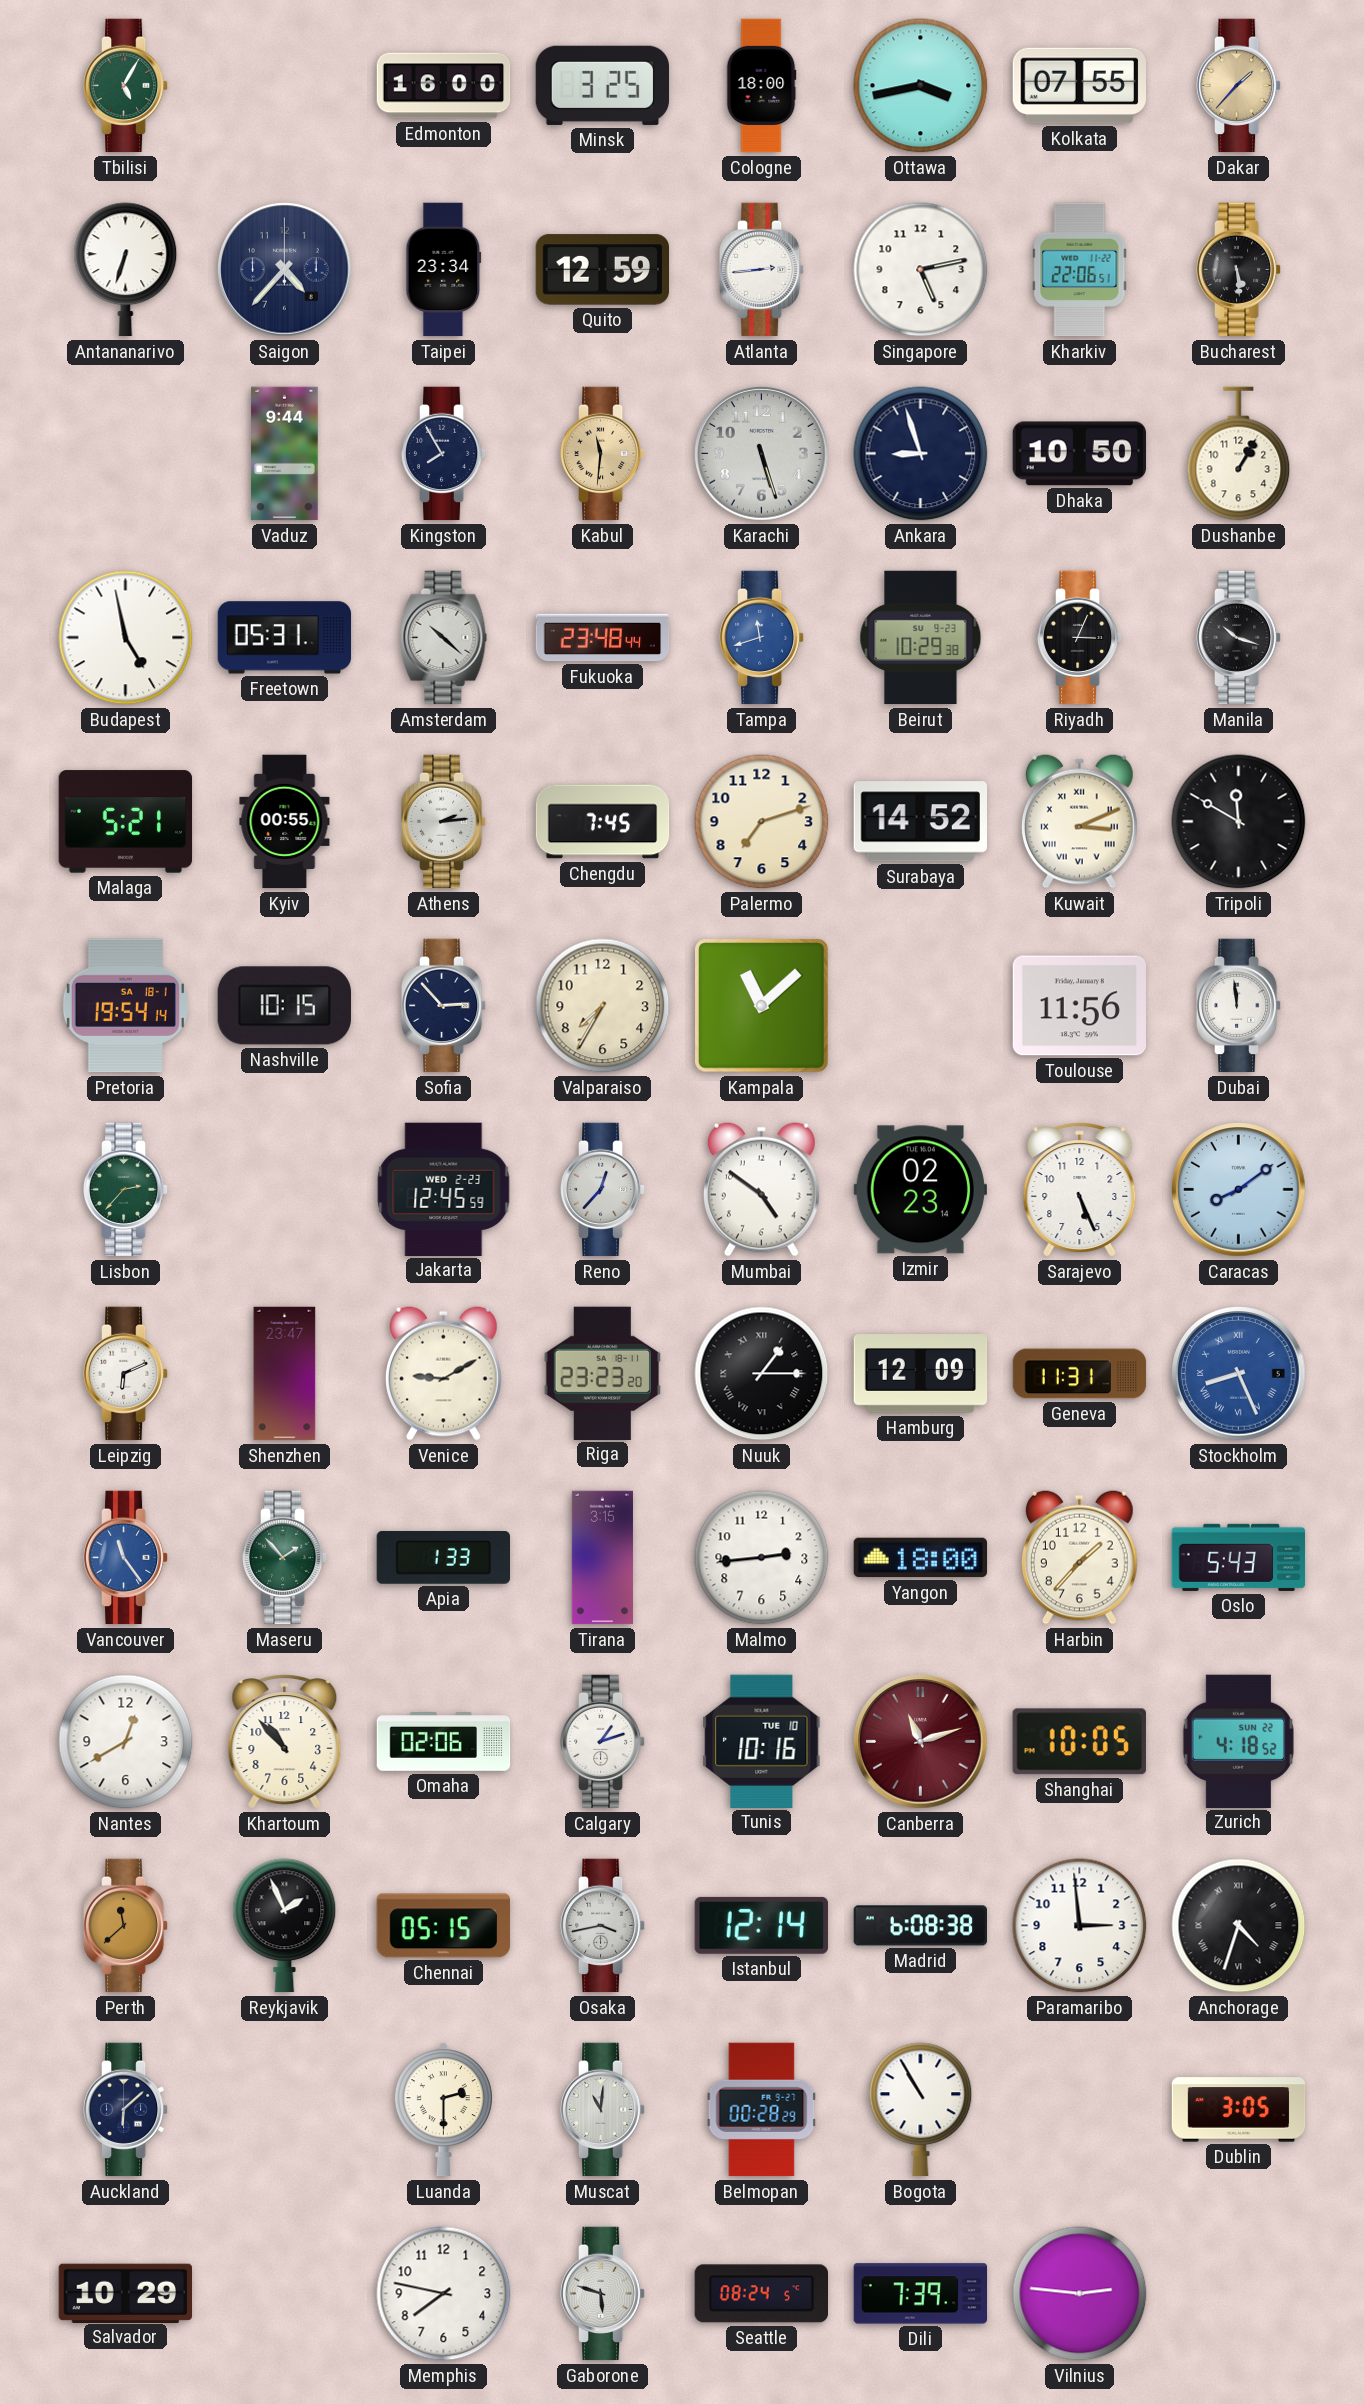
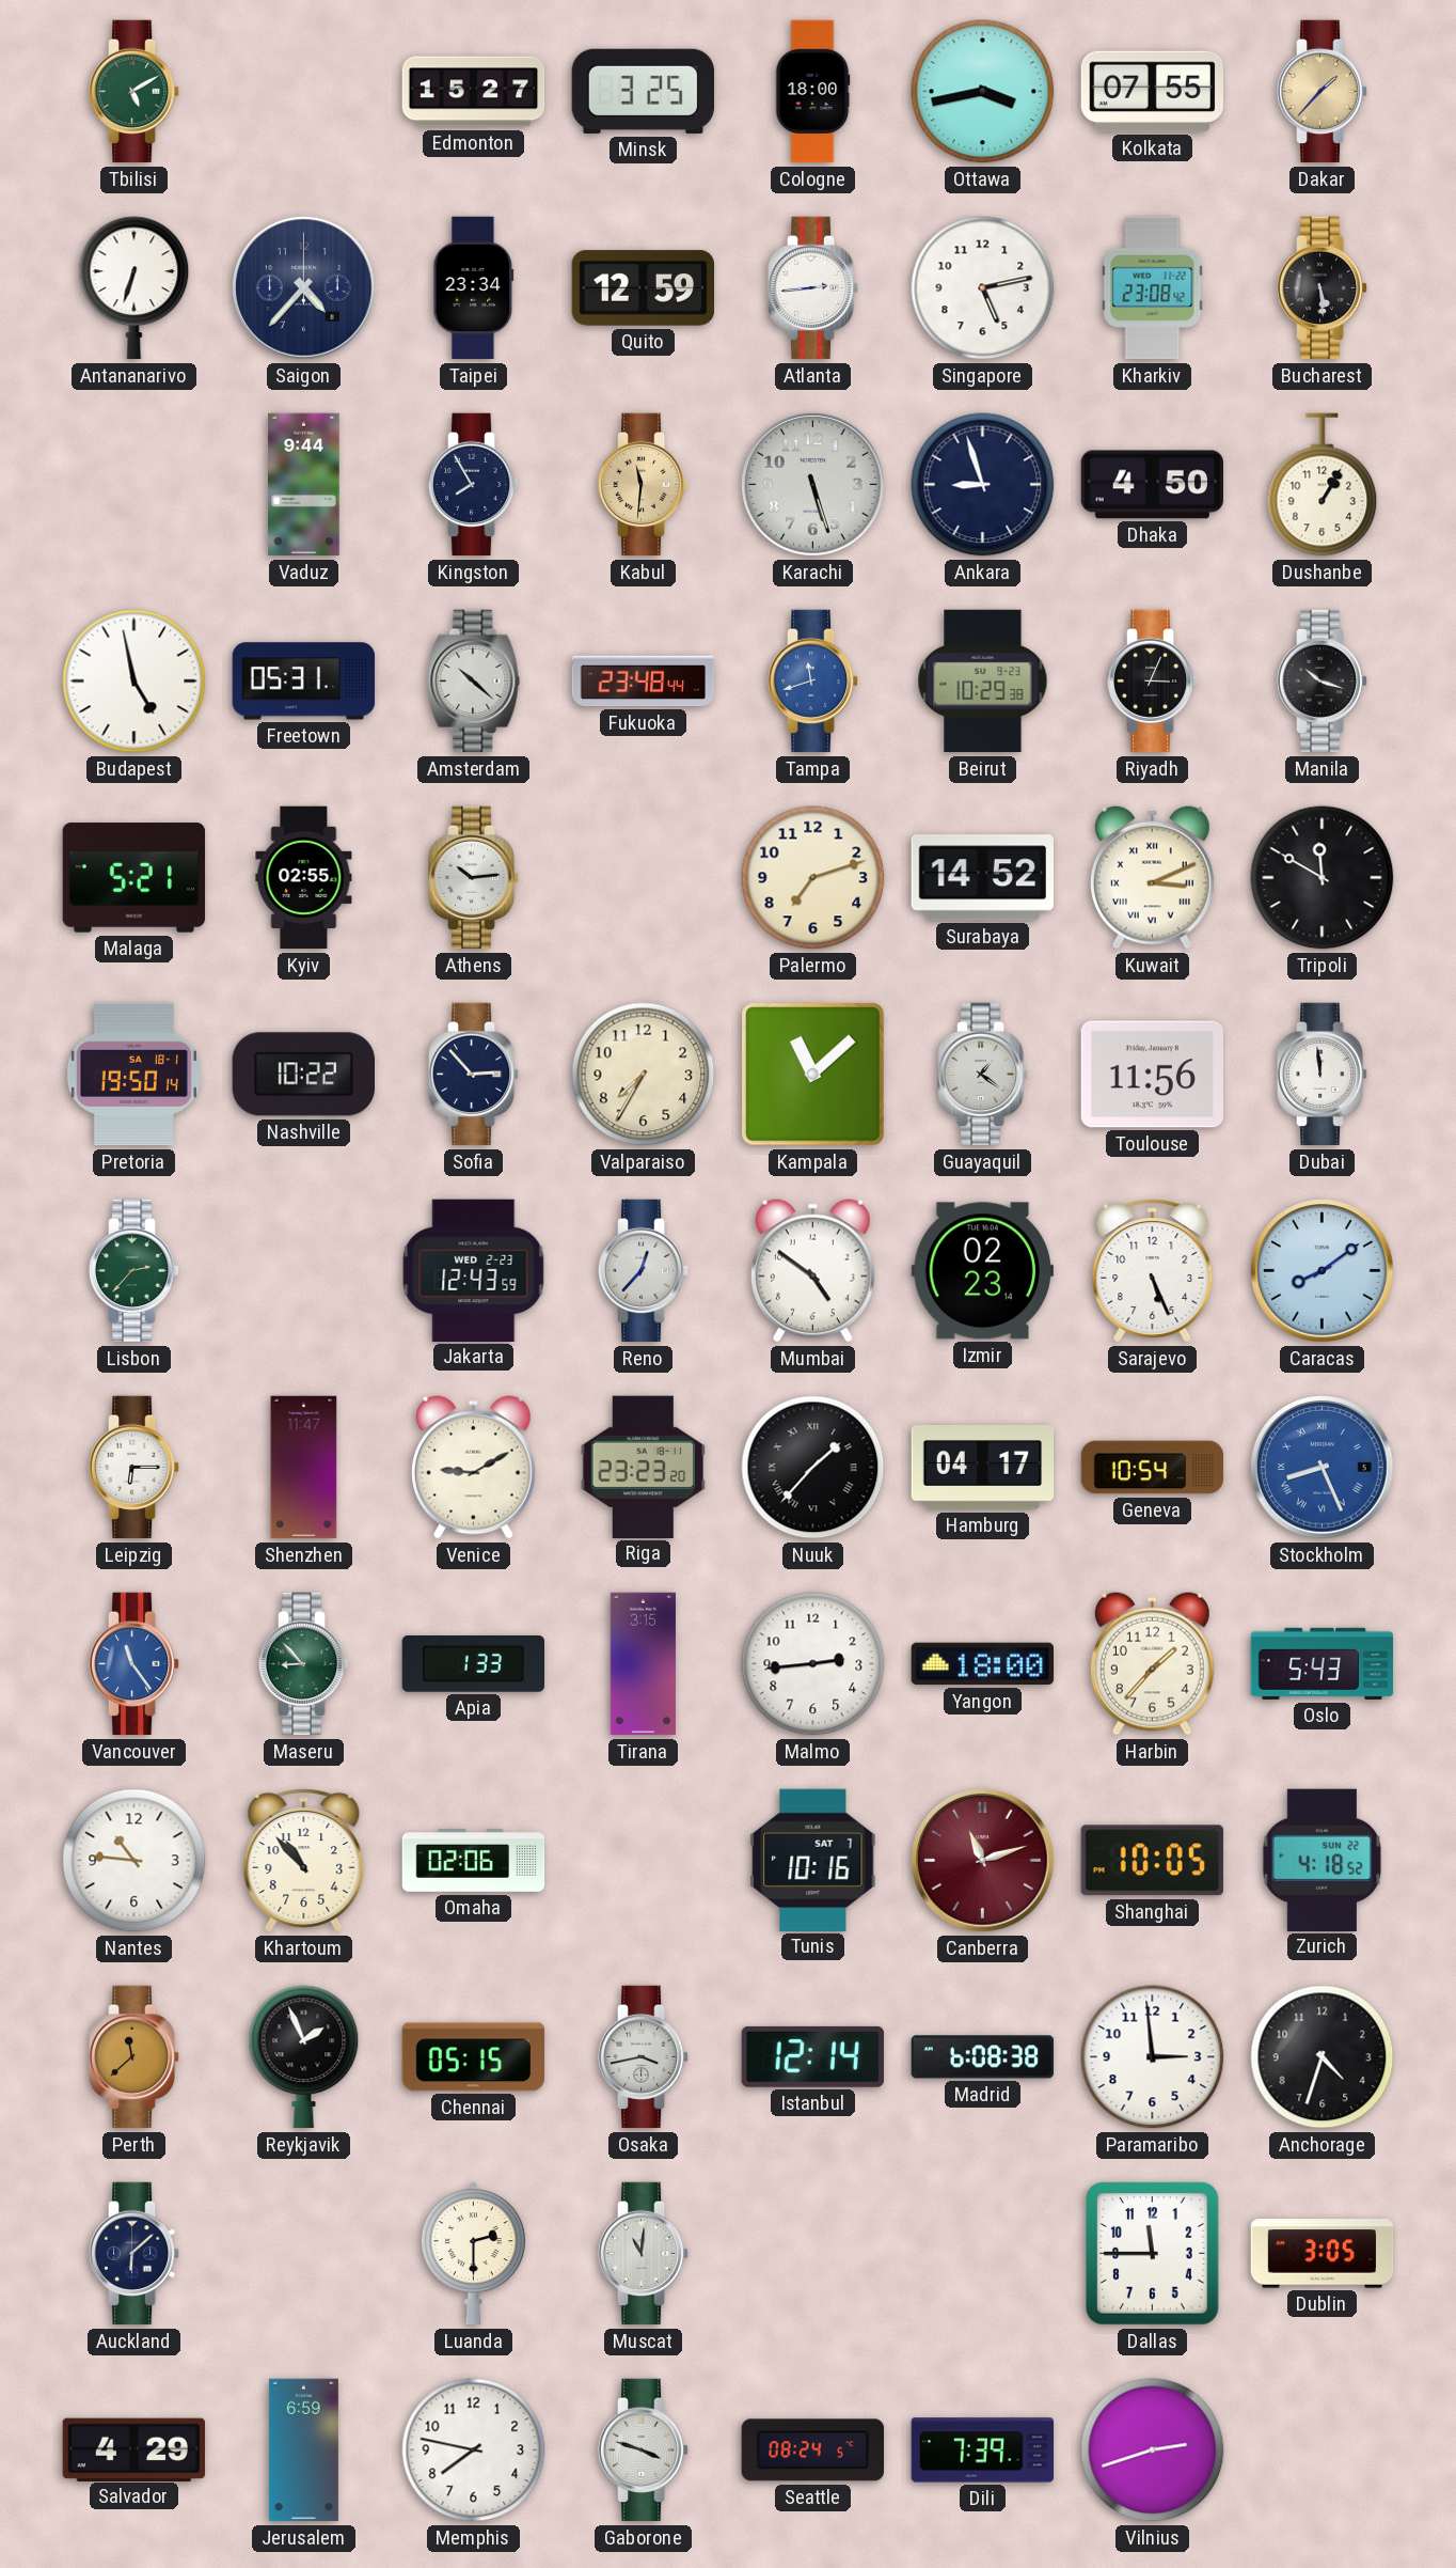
Tbilisi: 5:05 -> 5:10
Edmonton: 16:00 -> 15:27
Kharkiv: 22:06 -> 23:08
Dhaka: 10:50 -> 4:50
Kyiv: 00:55 -> 02:55
Athens: 2:14 -> 10:14
Chengdu: 7:45 -> none
Pretoria: 19:54 -> 19:50
Nashville: 10:15 -> 10:22
Guayaquil: none -> 1:21
Jakarta: 12:45 -> 12:43
Leipzig: 6:11 -> 6:15
Shenzhen: 23:47 -> 11:47
Nuuk: 1:15 -> 1:37
Hamburg: 12:09 -> 04:17
Geneva: 11:31 -> 10:54
Maseru: 1:53 -> 8:53
Nantes: 12:40 -> 10:46
Calgary: 1:12 -> none
Tunis date: TUE 10 -> SAT 7
Anchorage numerals: Roman -> Arabic
Belmopan: 00:28 -> none
Bogota: 10:55 -> none
Dallas: none -> 11:45
Salvador: 10:29 -> 4:29
Jerusalem: none -> 6:59
Gaborone: 5:48 -> 3:48
Vilnius: 2:46 -> 2:42
